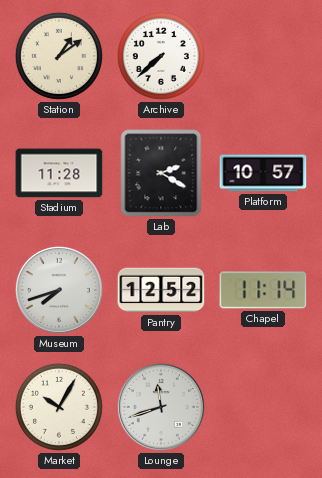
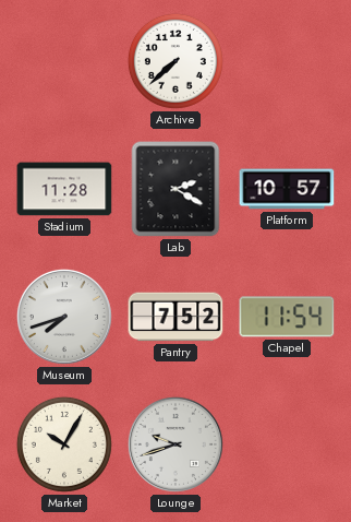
Station: 1:09 -> none
Pantry: 12:52 -> 7:52
Chapel: 11:14 -> 11:54
Lounge: 11:42 -> 9:42
